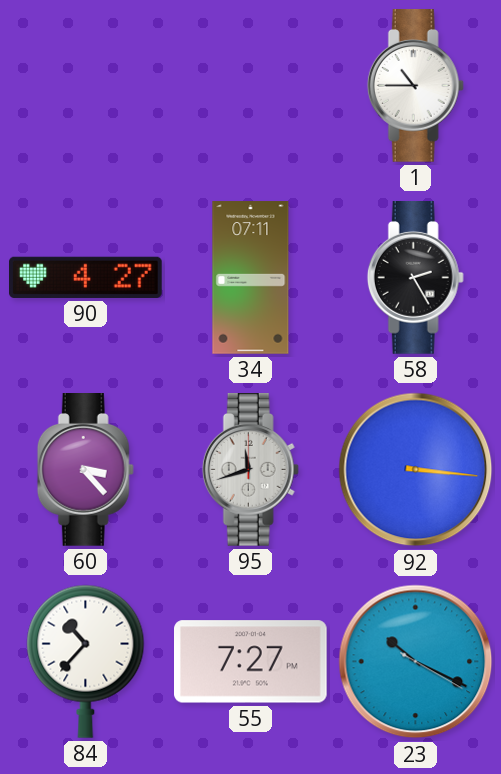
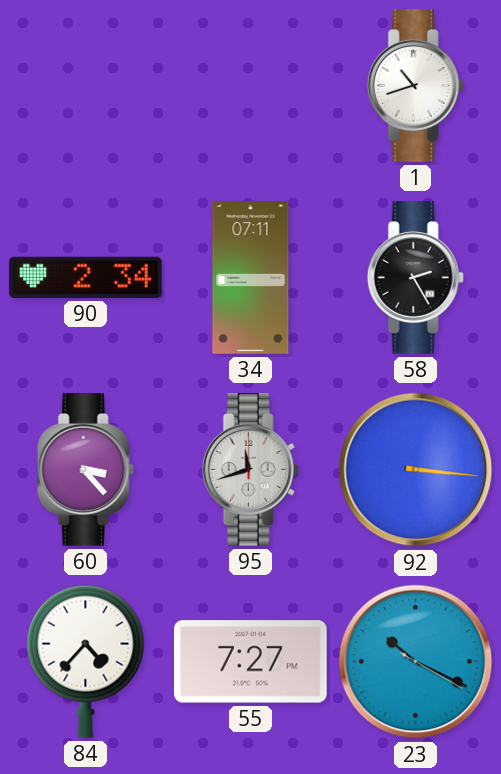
1: 10:45 -> 10:42
90: 4:27 -> 2:34
84: 10:37 -> 4:37
